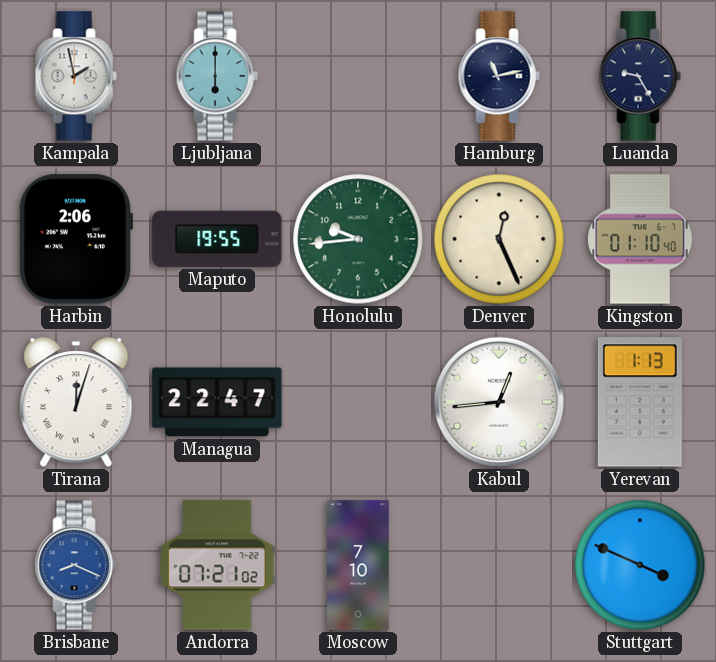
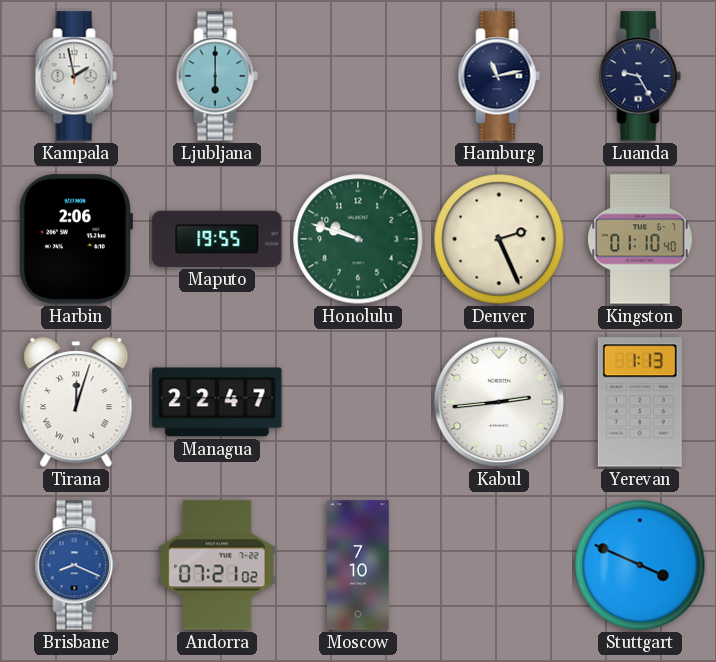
Honolulu: 9:44 -> 9:48
Denver: 12:26 -> 2:26
Kabul: 12:44 -> 2:44
